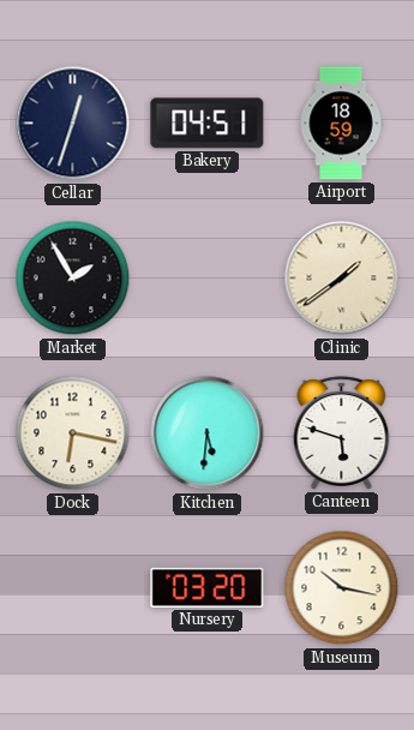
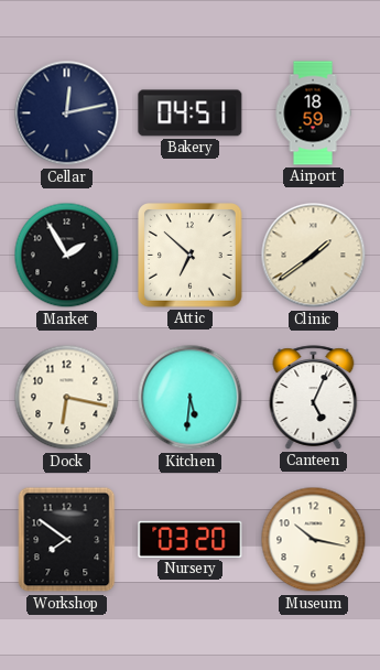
Cellar: 12:33 -> 12:13
Attic: none -> 6:52
Canteen: 5:48 -> 5:04
Workshop: none -> 7:51
